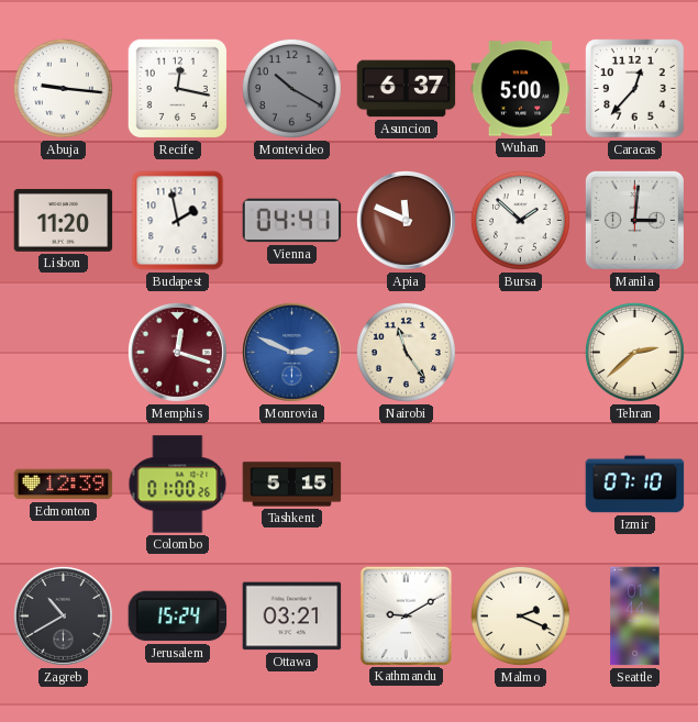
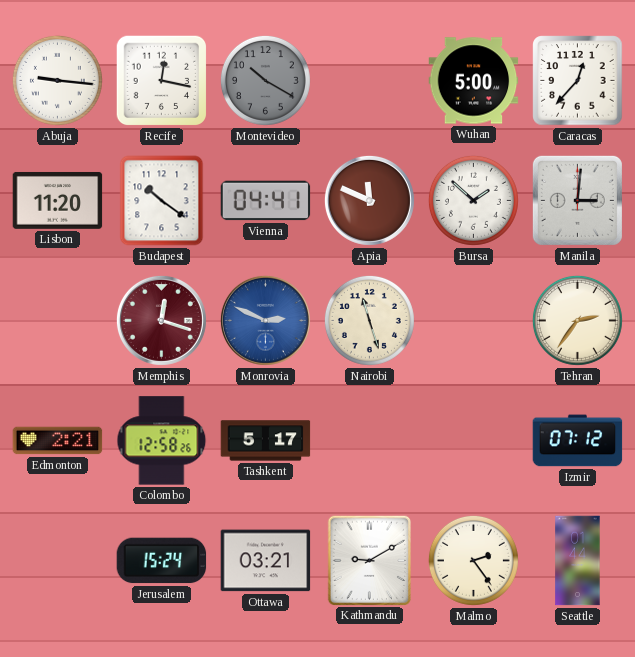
Asuncion: 6:37 -> none
Budapest: 1:58 -> 10:21
Nairobi: 11:24 -> 11:27
Tehran: 2:38 -> 2:36
Edmonton: 12:39 -> 2:21
Colombo: 01:00 -> 12:58
Tashkent: 5:15 -> 5:17
Izmir: 07:10 -> 07:12
Zagreb: 10:40 -> none
Malmo: 2:19 -> 2:24
